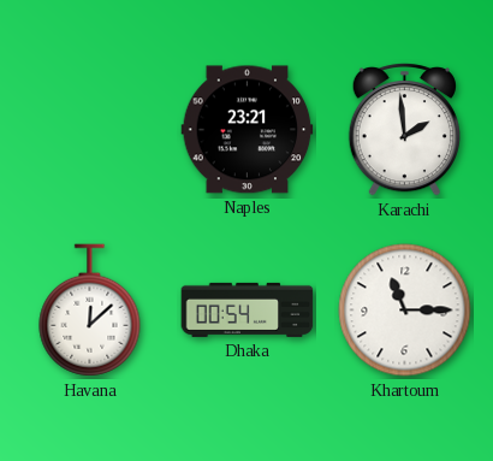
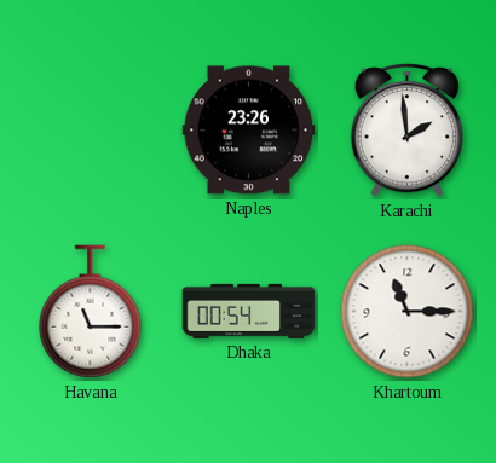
Naples: 23:21 -> 23:26
Havana: 12:08 -> 11:15
